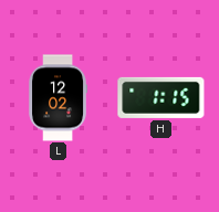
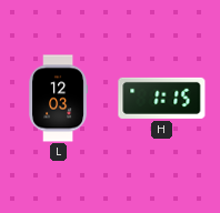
L: 12:02 -> 12:03
